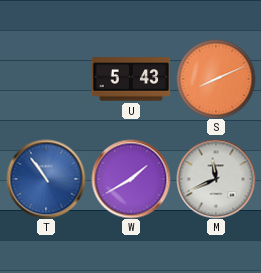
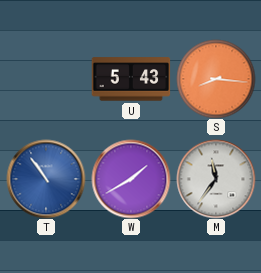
S: 8:11 -> 8:16
M: 11:41 -> 11:36
